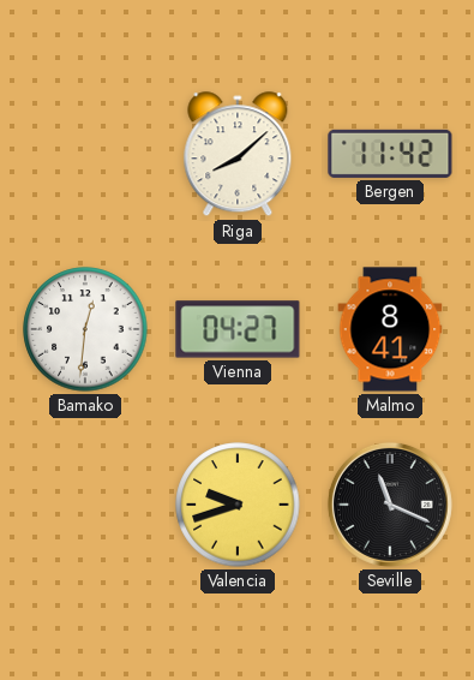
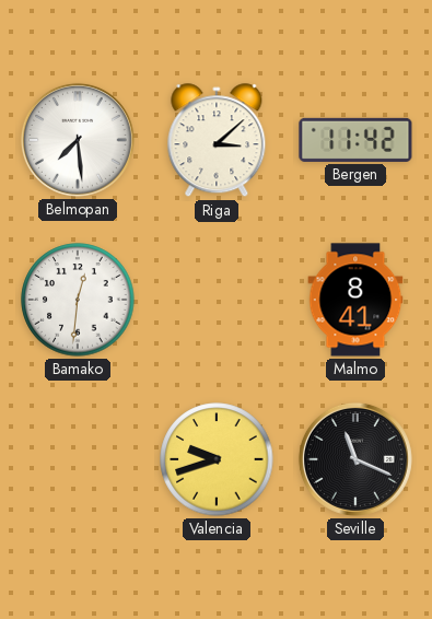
Belmopan: none -> 7:29
Riga: 8:08 -> 3:08
Vienna: 04:27 -> none
